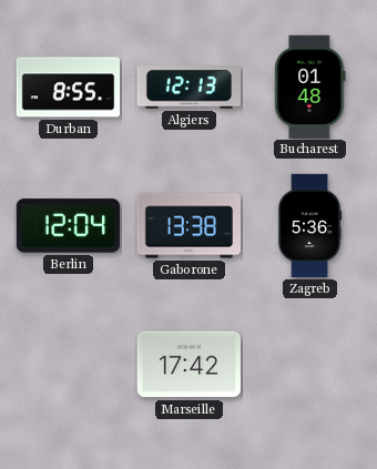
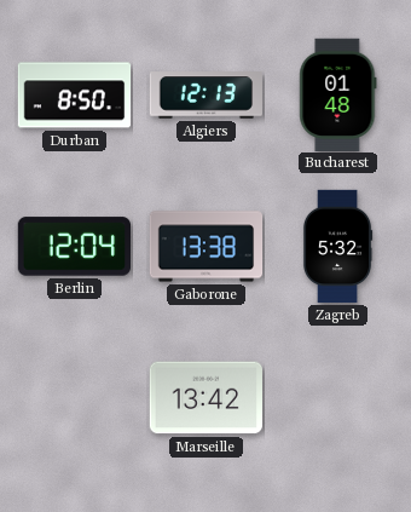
Durban: 8:55 -> 8:50
Zagreb: 5:36 -> 5:32
Marseille: 17:42 -> 13:42
